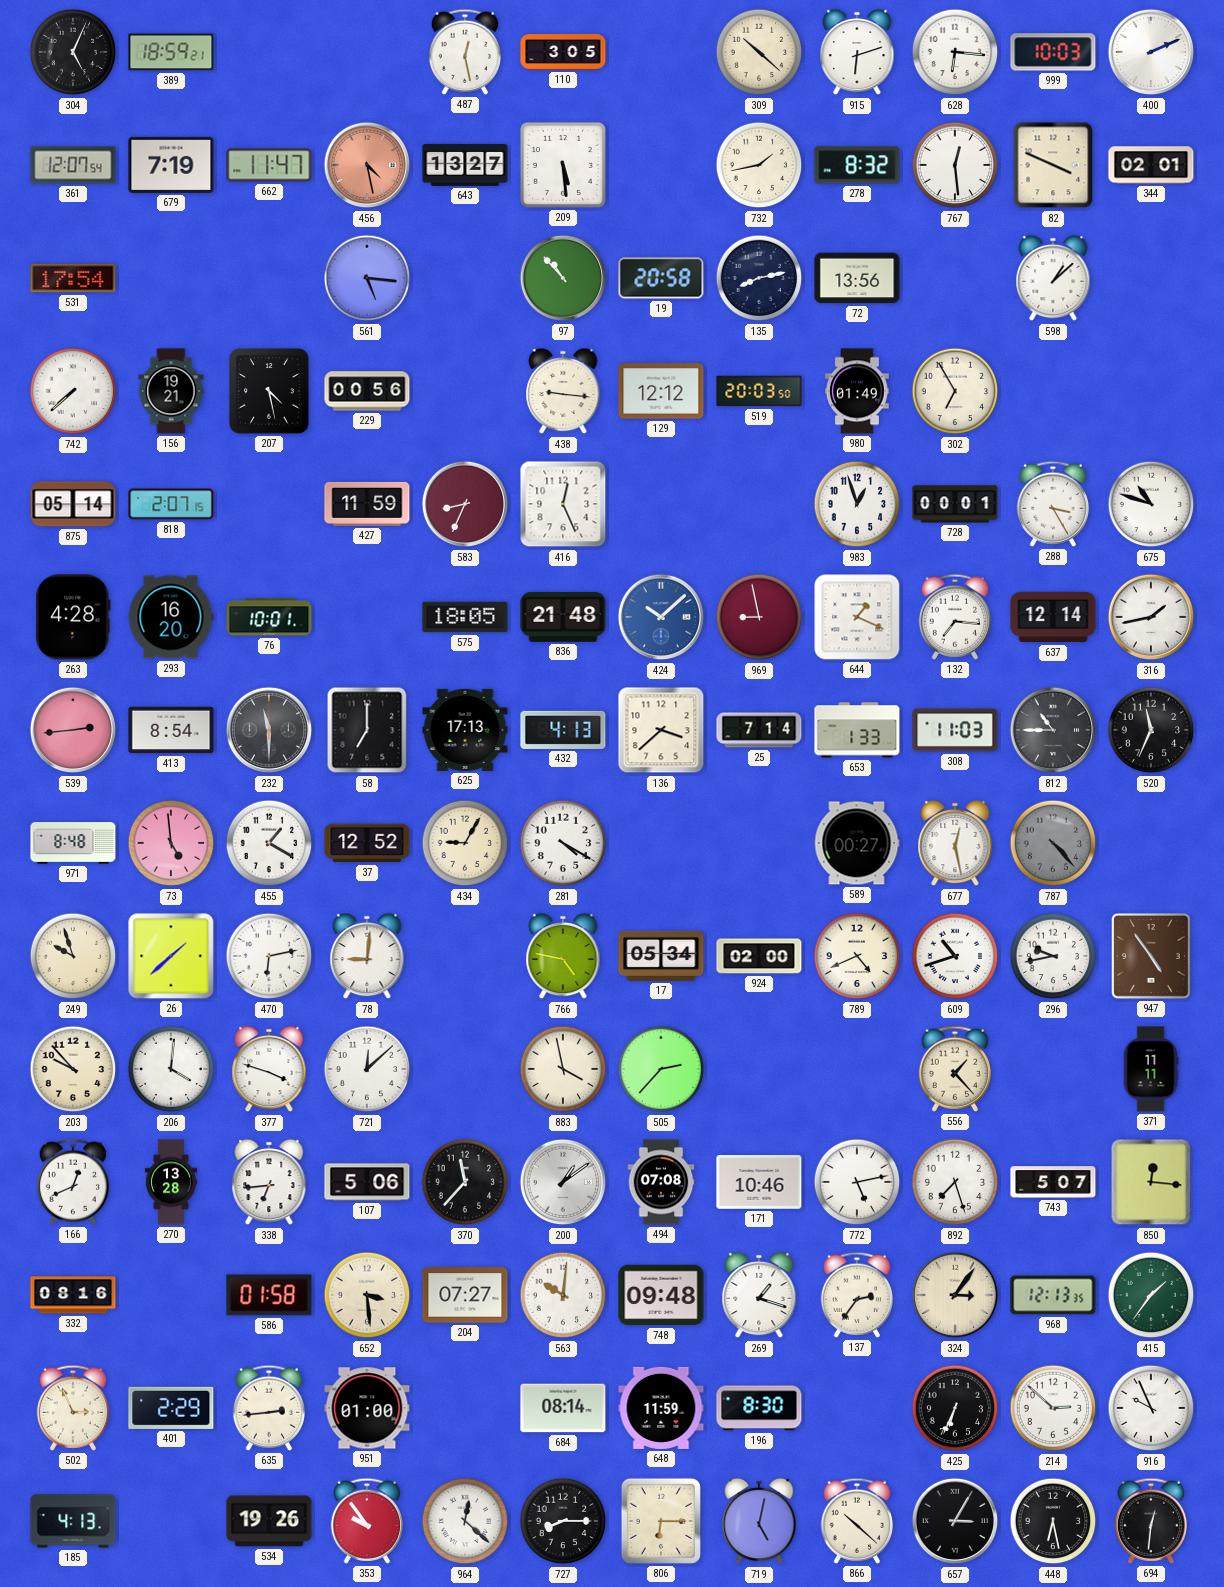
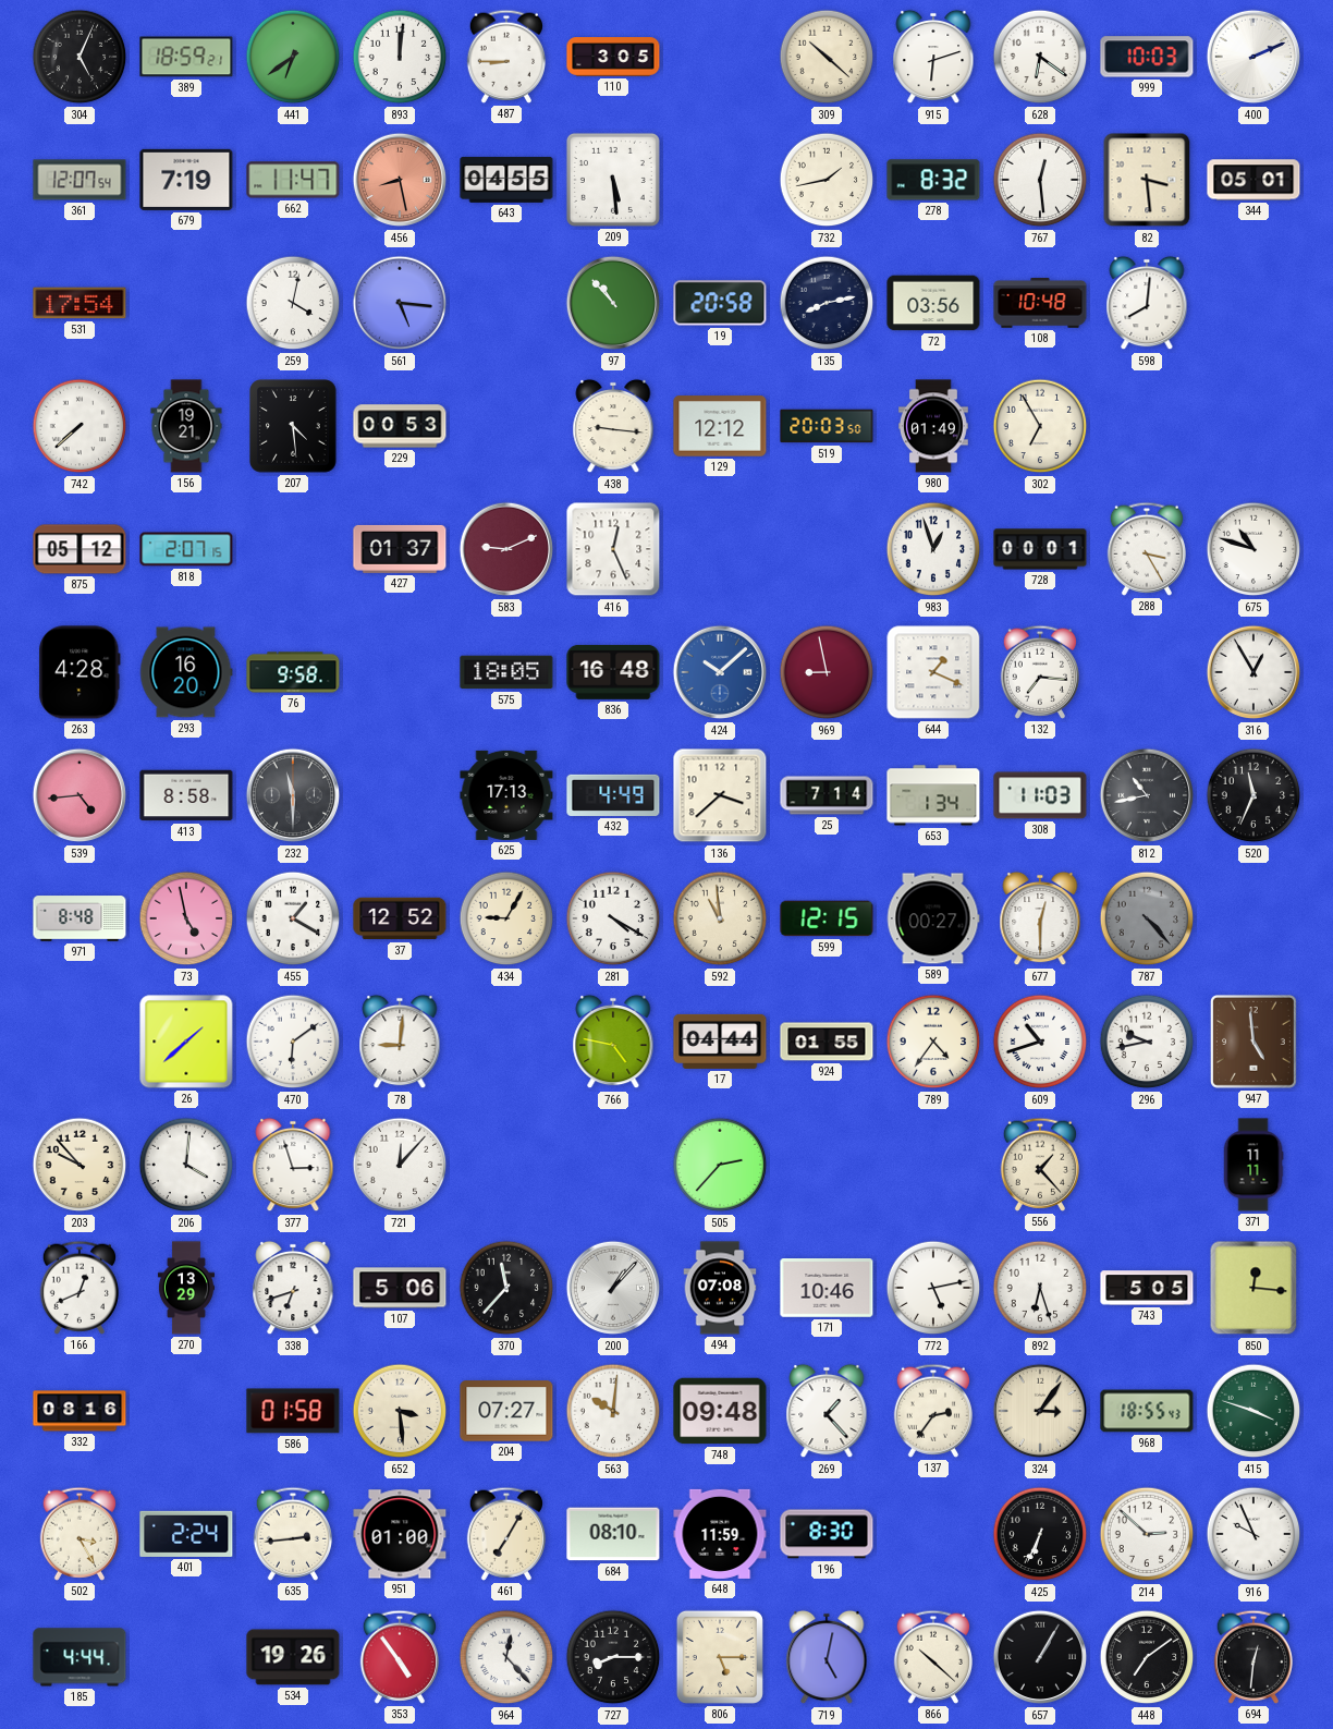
441: none -> 6:39
893: none -> 12:01
487: 12:28 -> 8:45
628: 6:16 -> 6:21
456: 4:28 -> 8:28
643: 13:27 -> 04:55
82: 3:49 -> 3:29
344: 02:01 -> 05:01
259: none -> 4:02
72: 13:56 -> 03:56
108: none -> 10:48
598: 1:08 -> 8:01
207: 4:28 -> 4:29
229: 00:56 -> 00:53
875: 05:14 -> 05:12
427: 11:59 -> 01:37
583: 8:34 -> 9:11
76: 10:01 -> 9:58
836: 21:48 -> 16:48
637: 12:14 -> none
316: 1:43 -> 12:55
539: 2:44 -> 4:44
413: 8:54 -> 8:58
58: 7:00 -> none
432: 4:13 -> 4:49
653: 1:33 -> 1:34
812: 10:45 -> 10:43
73: 4:59 -> 4:58
592: none -> 10:59
599: none -> 12:15
677: 12:28 -> 12:30
249: 9:57 -> none
470: 6:13 -> 6:09
17: 05:34 -> 04:44
924: 02:00 -> 01:55
789: 4:41 -> 4:36
947: 4:54 -> 4:59
377: 3:48 -> 2:57
721: 12:08 -> 12:07
883: 3:58 -> none
270: 13:28 -> 13:29
338: 6:44 -> 6:42
200: 1:09 -> 1:07
892: 7:27 -> 6:27
743: 5:07 -> 5:05
269: 1:18 -> 1:23
968: 12:13 -> 18:55
415: 1:36 -> 3:48
502: 2:56 -> 3:25
401: 2:29 -> 2:24
461: none -> 7:05
684: 08:14 -> 08:10
185: 4:13 -> 4:44
353: 9:54 -> 4:54
964: 12:22 -> 12:23
806: 6:15 -> 5:15
657: 3:05 -> 1:05
448: 6:28 -> 7:09
